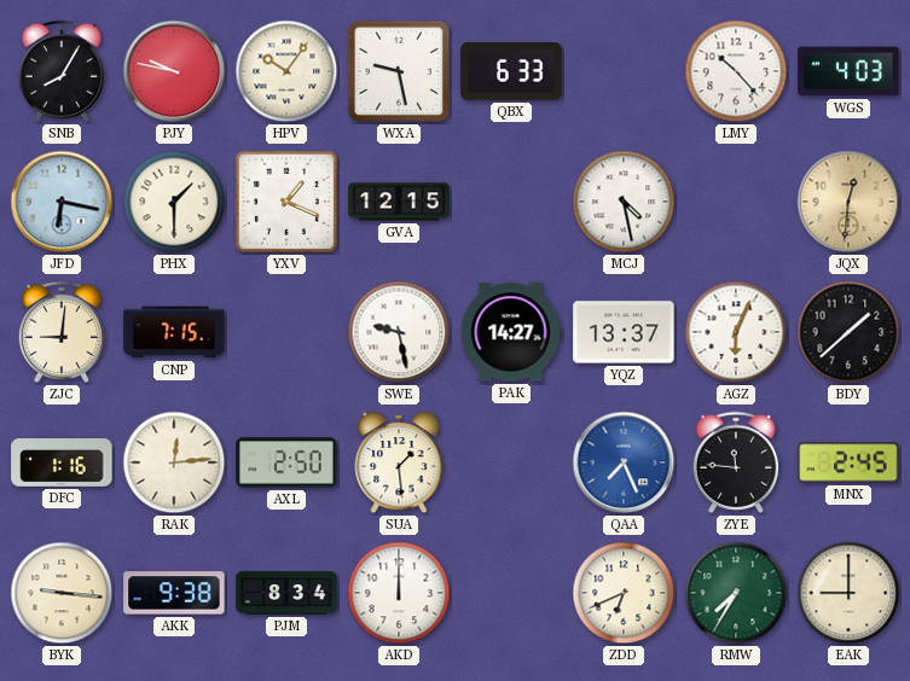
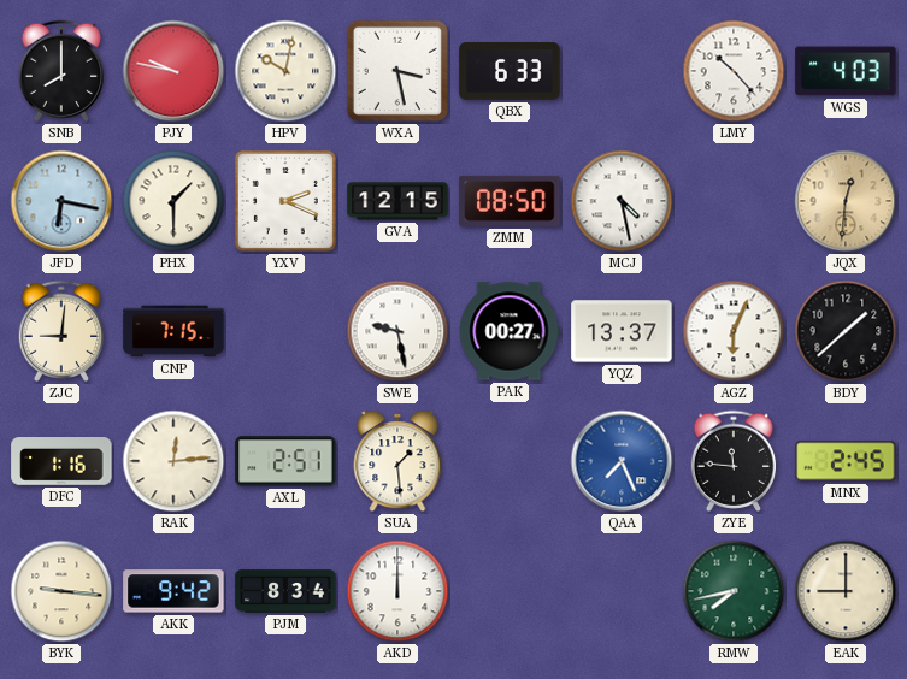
SNB: 8:05 -> 8:00
HPV: 10:06 -> 10:02
WXA: 9:28 -> 3:28
YXV: 1:19 -> 2:19
ZMM: none -> 08:50
PAK: 14:27 -> 00:27
AXL: 2:50 -> 2:51
AKK: 9:38 -> 9:42
ZDD: 6:41 -> none
RMW: 7:35 -> 7:43
